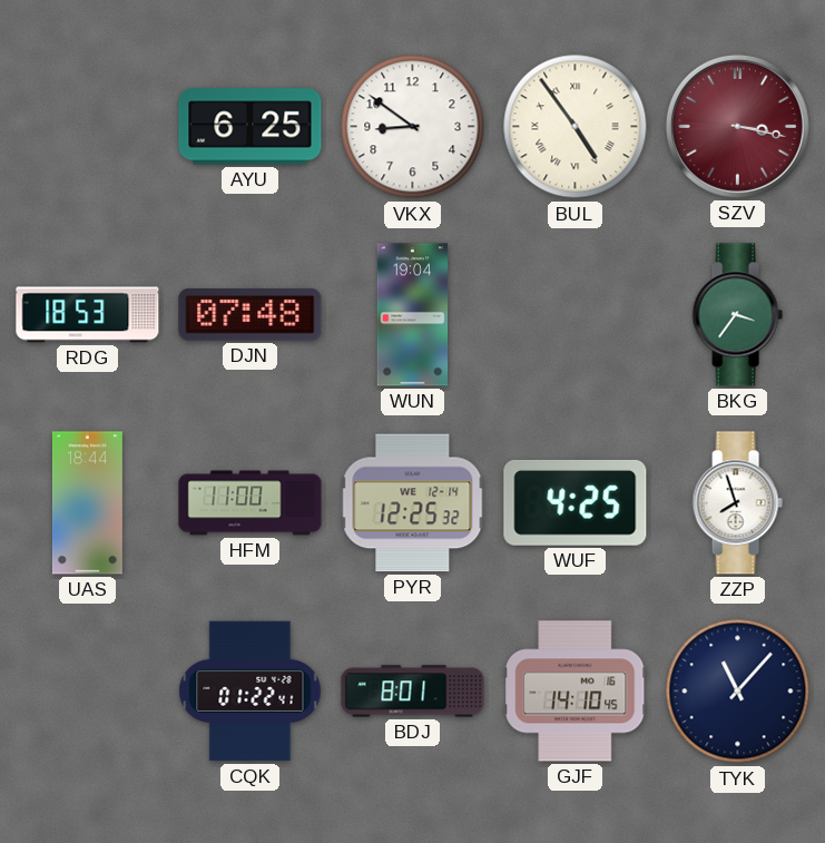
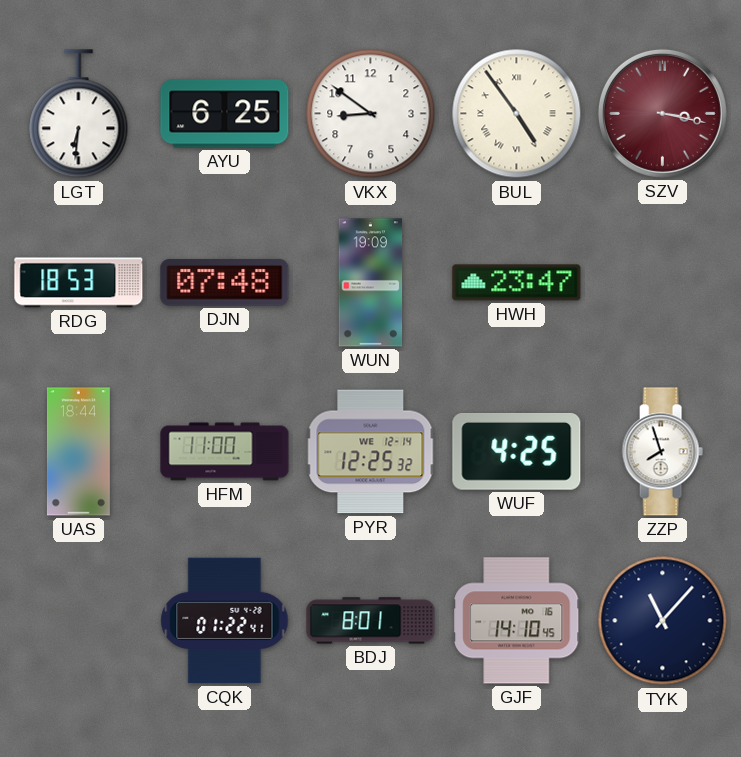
LGT: none -> 6:31
WUN: 19:04 -> 19:09
HWH: none -> 23:47
BKG: 3:36 -> none
